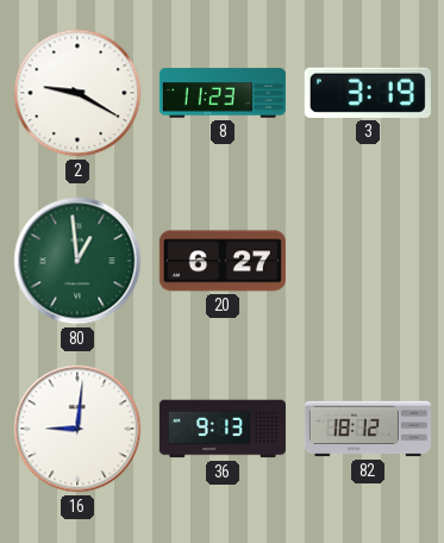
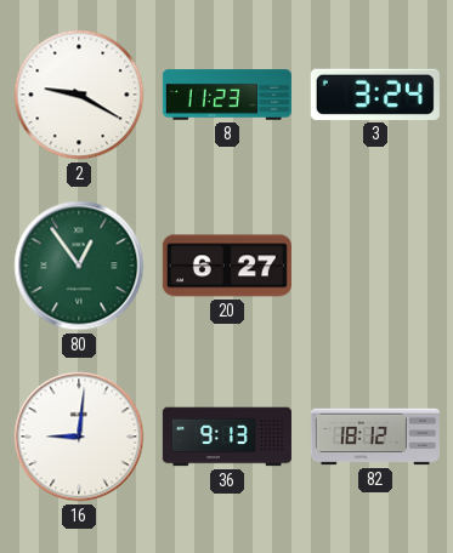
3: 3:19 -> 3:24
80: 12:59 -> 12:54
